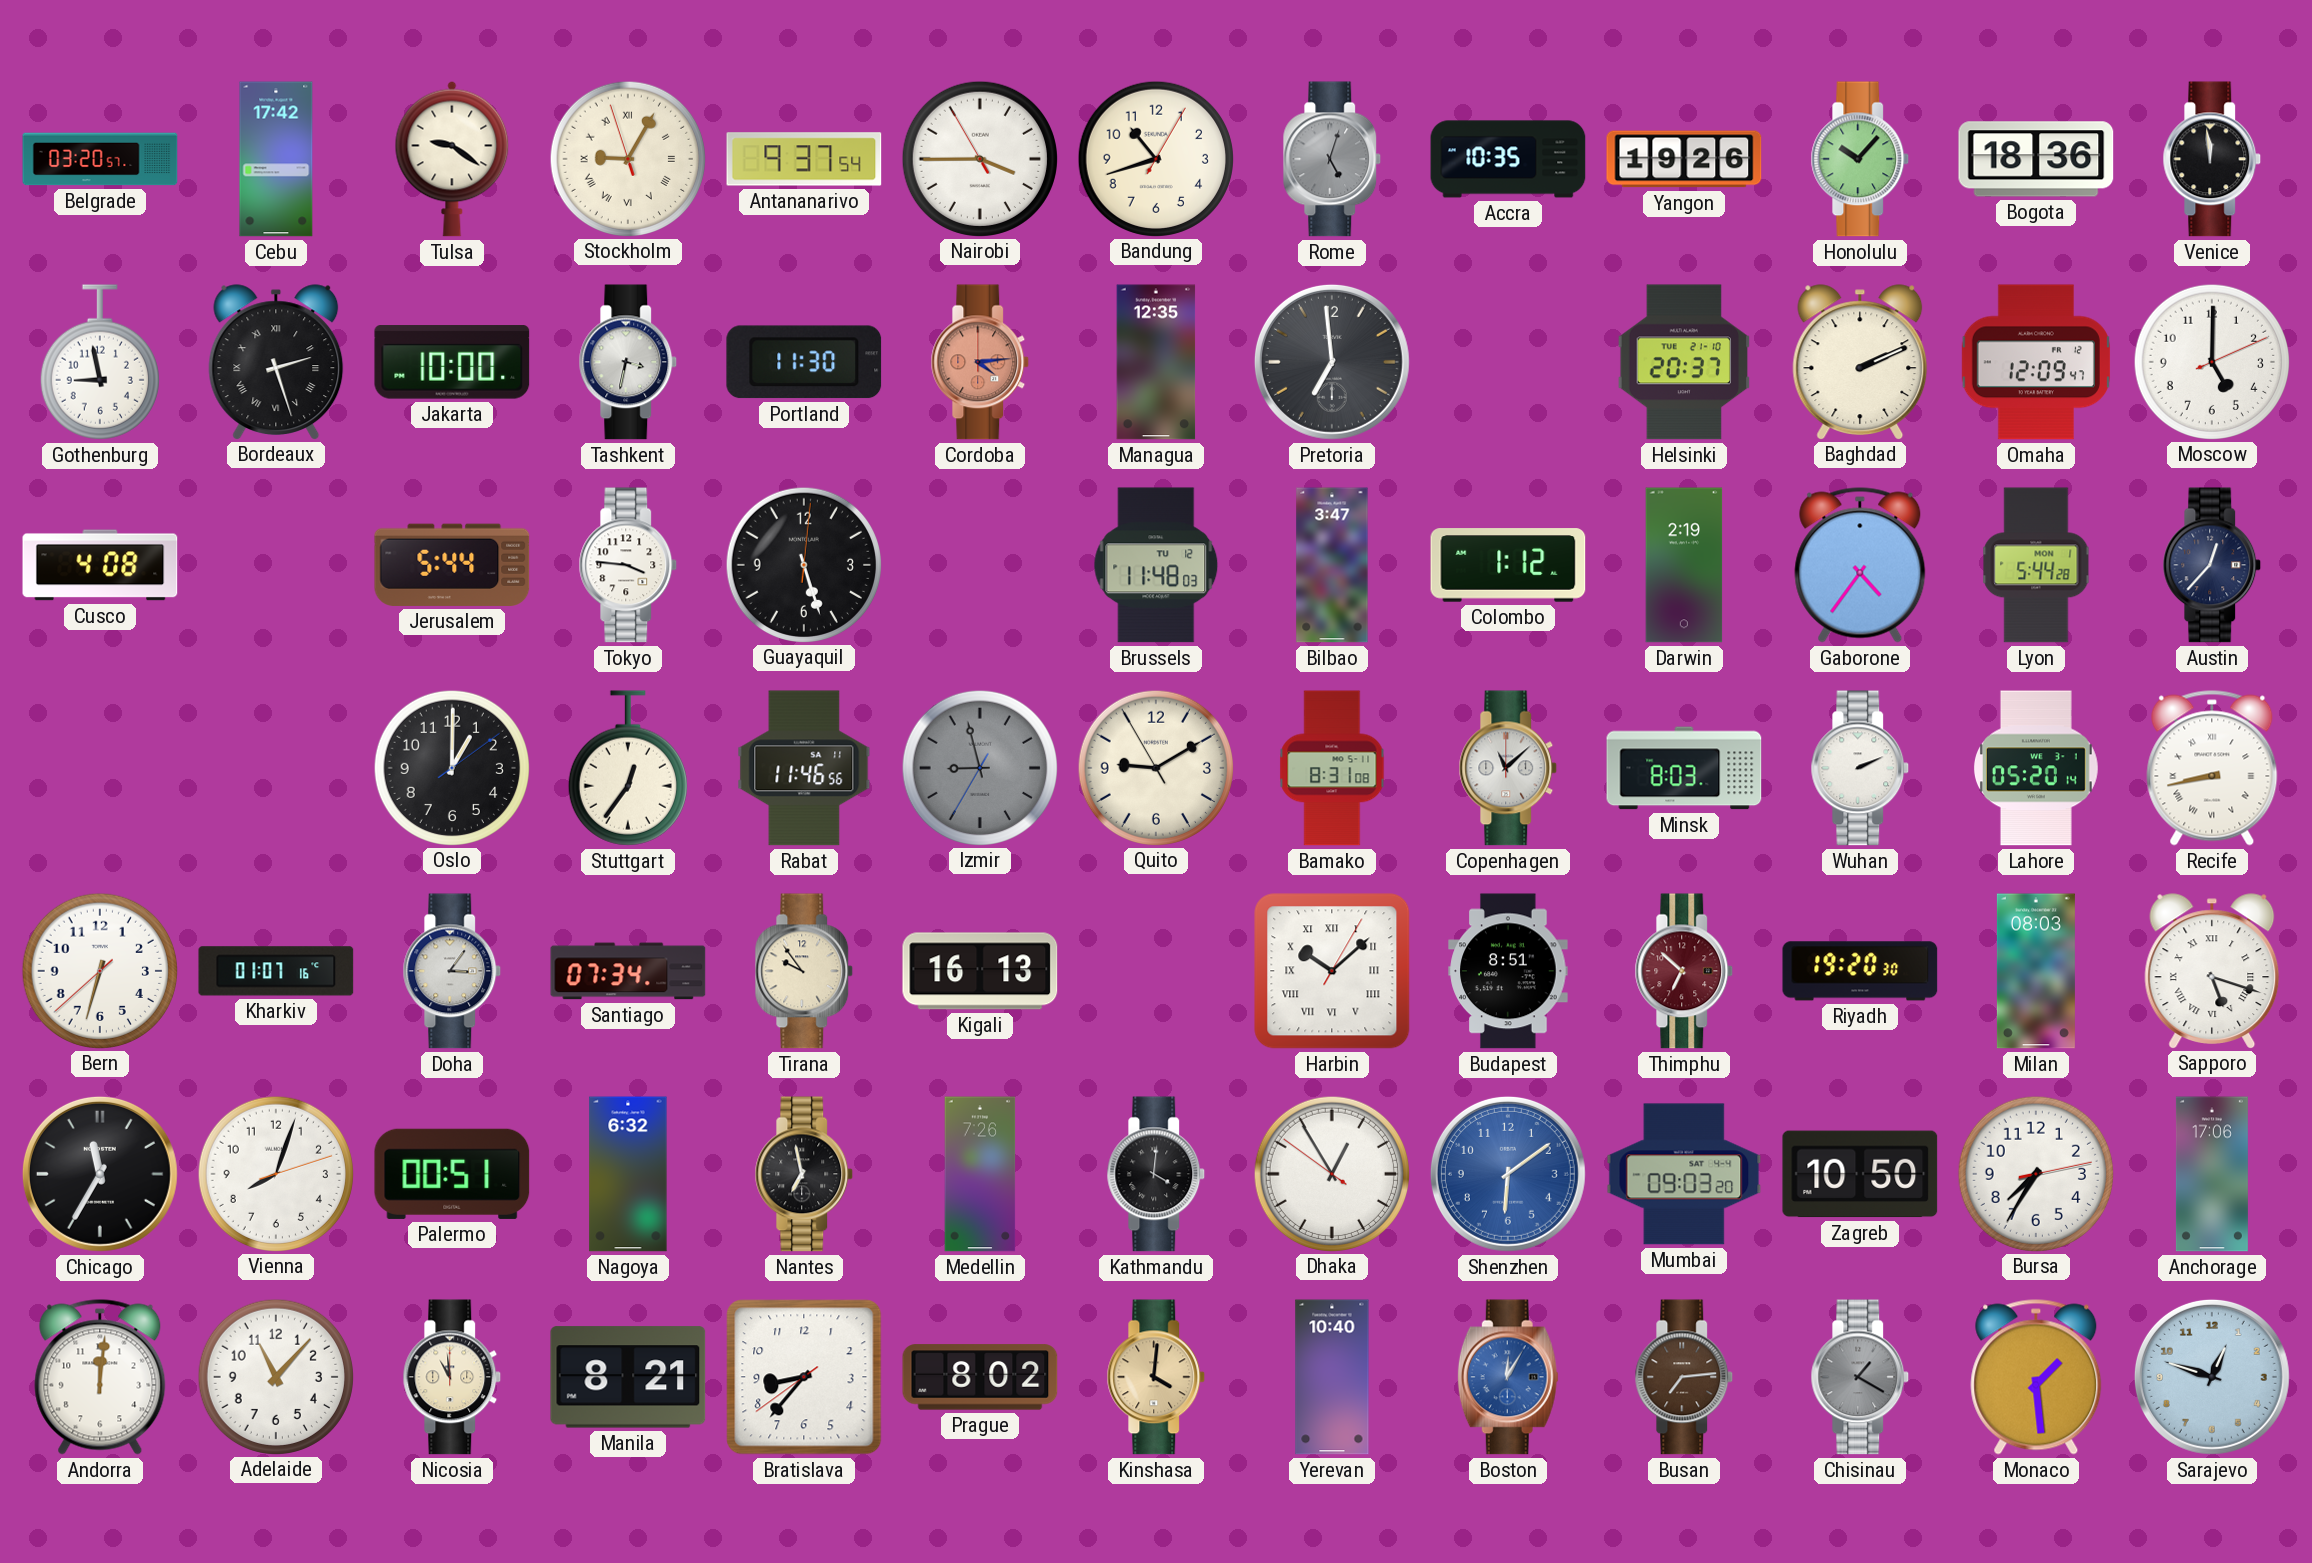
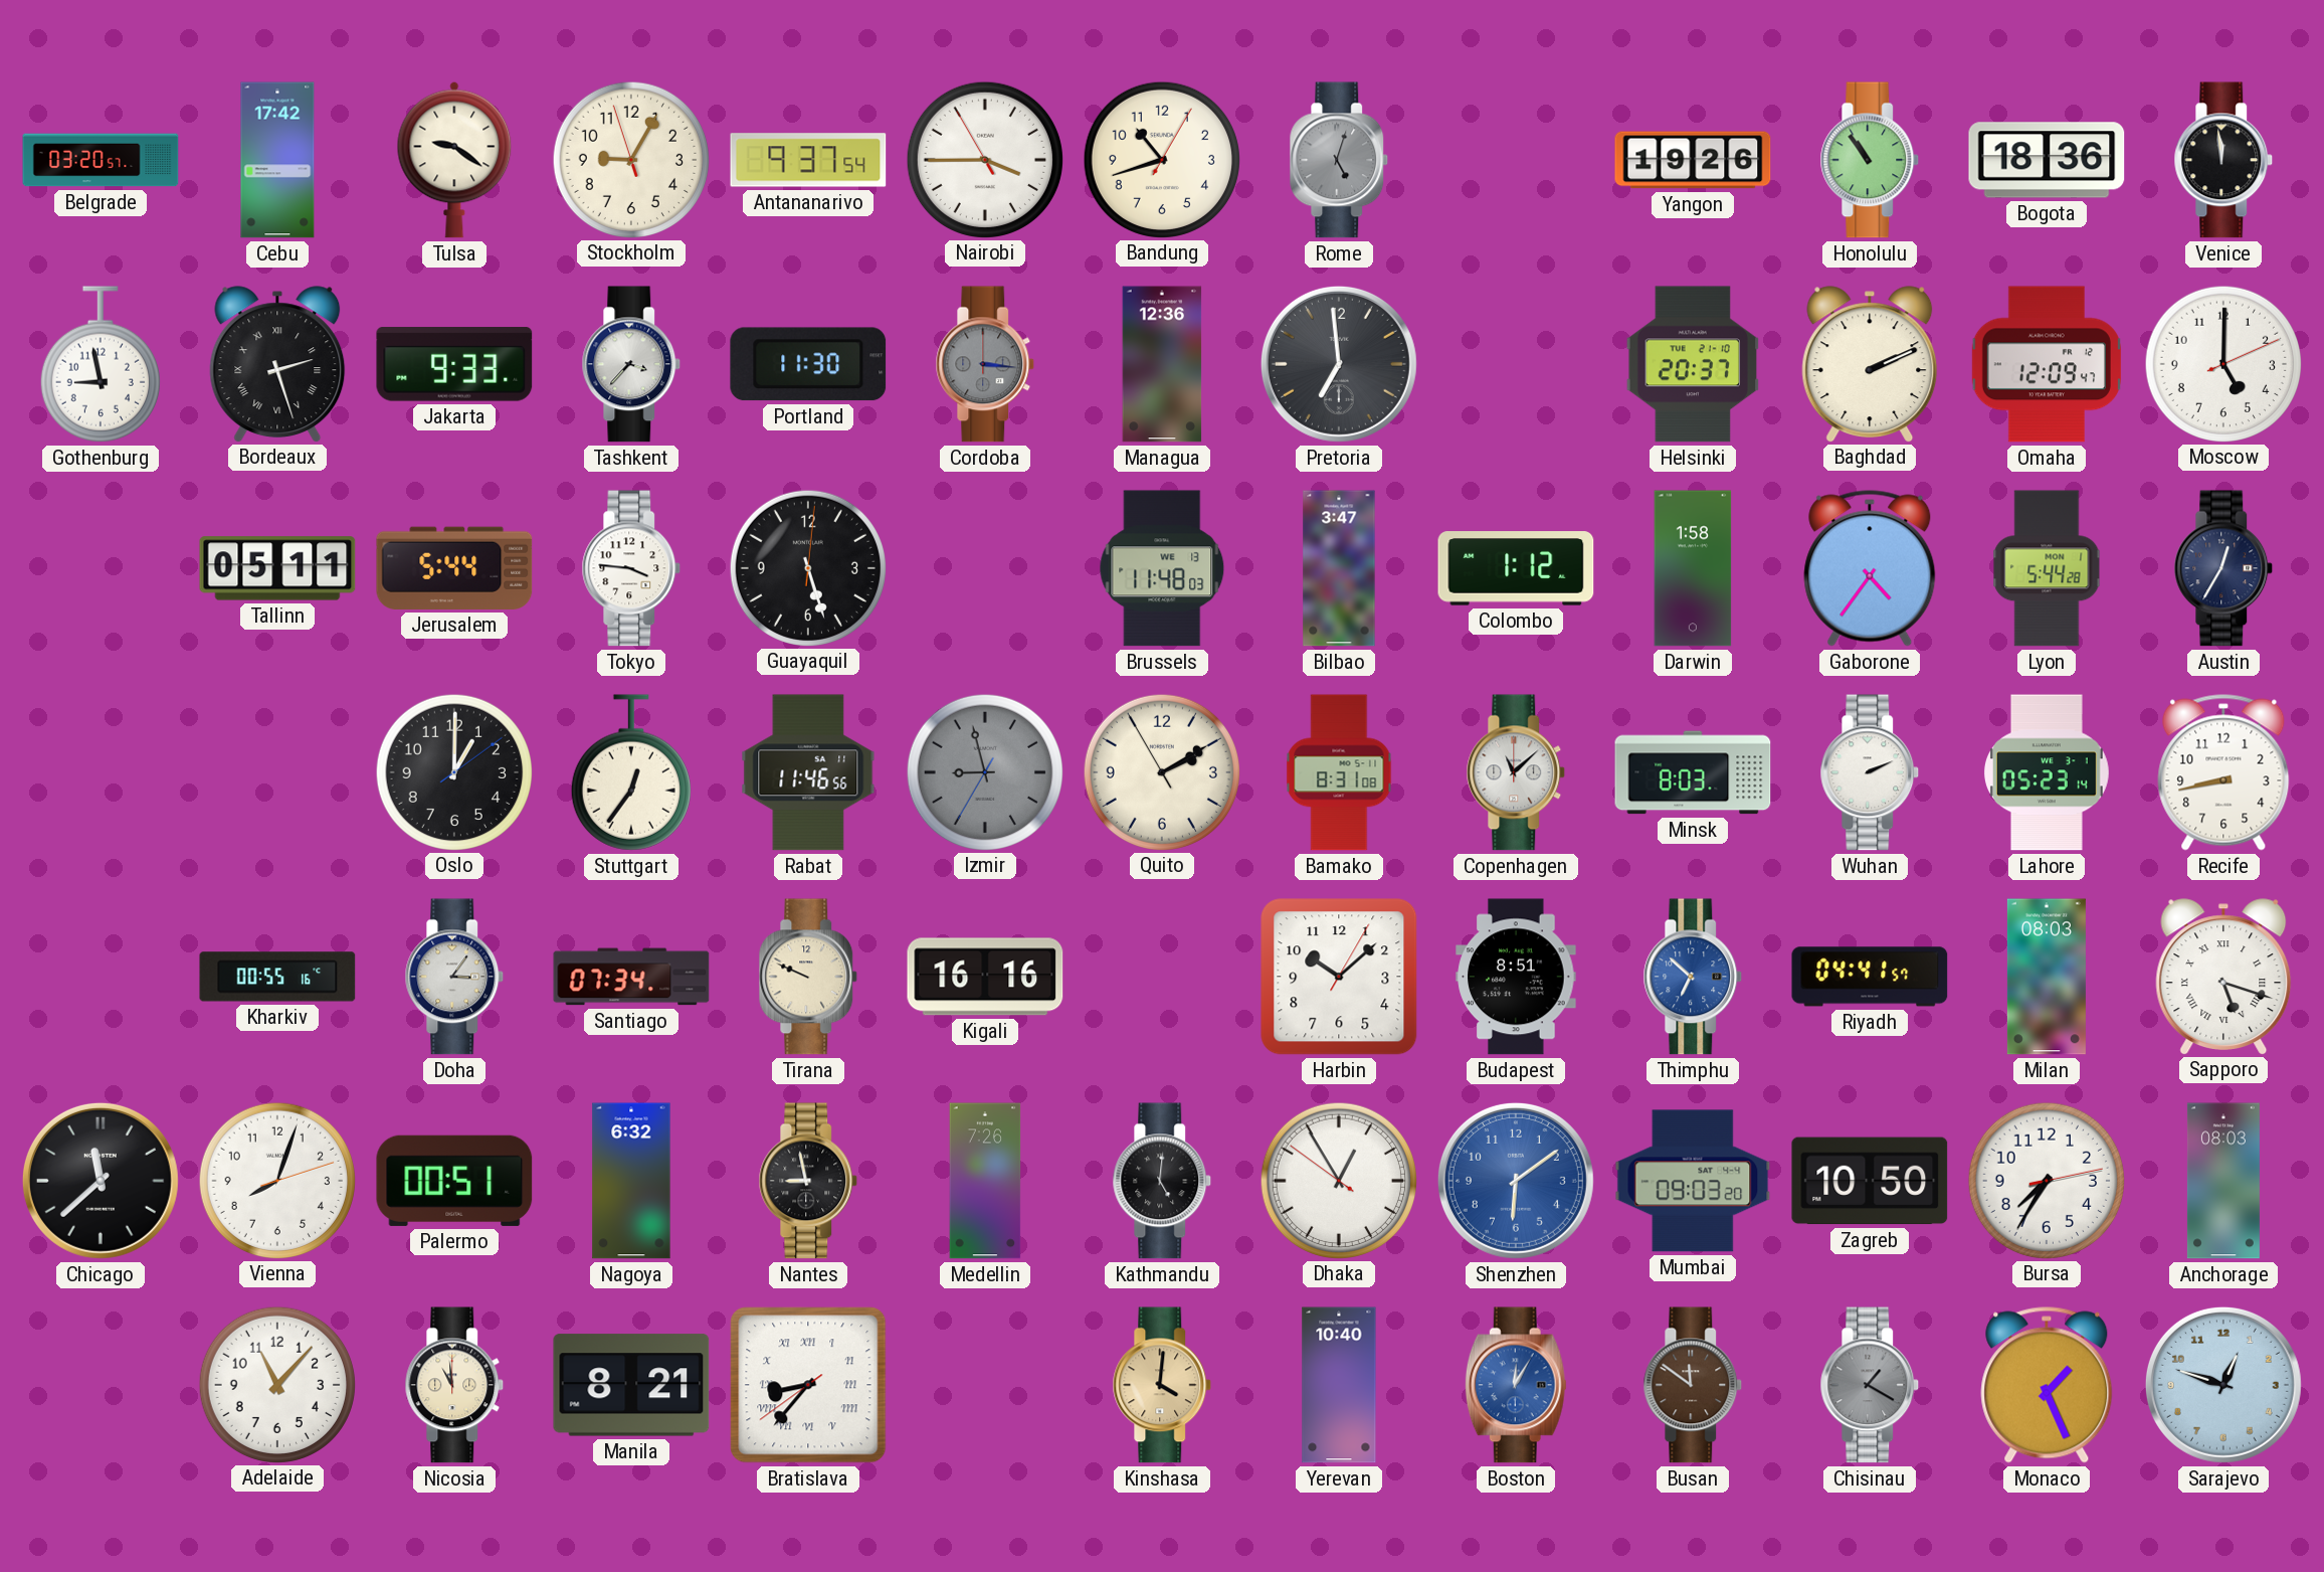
Stockholm numerals: Roman -> Arabic
Accra: 10:35 -> none
Honolulu: 10:07 -> 10:54
Jakarta: 10:00 -> 9:33
Tashkent: 3:32 -> 3:37
Cordoba: 4:14 -> 3:16
Cordoba dial: salmon -> grey
Managua: 12:35 -> 12:36
Cusco: 4:08 -> none
Tallinn: none -> 05:11
Brussels date: TU 12 -> WE 13
Darwin: 2:19 -> 1:58
Austin: 12:37 -> 12:35
Quito: 9:09 -> 2:09
Lahore: 05:20 -> 05:23
Recife numerals: Roman -> Arabic
Bern: 6:32 -> none
Kharkiv: 01:07 -> 00:55
Tirana: 9:54 -> 9:49
Kigali: 16:13 -> 16:16
Harbin numerals: Roman -> Arabic
Thimphu dial: burgundy -> blue
Riyadh: 19:20 -> 04:41
Chicago: 11:35 -> 11:38
Nantes: 6:58 -> 8:58
Kathmandu: 4:01 -> 5:01
Anchorage: 17:06 -> 08:03
Andorra: 12:01 -> none
Bratislava numerals: Arabic -> Roman
Prague: 8:02 -> none
Busan: 7:14 -> 11:51
Monaco: 1:29 -> 1:26
